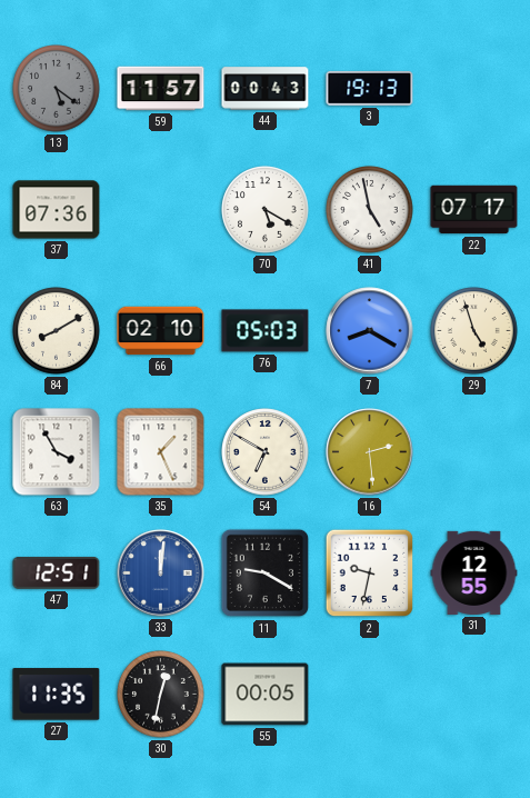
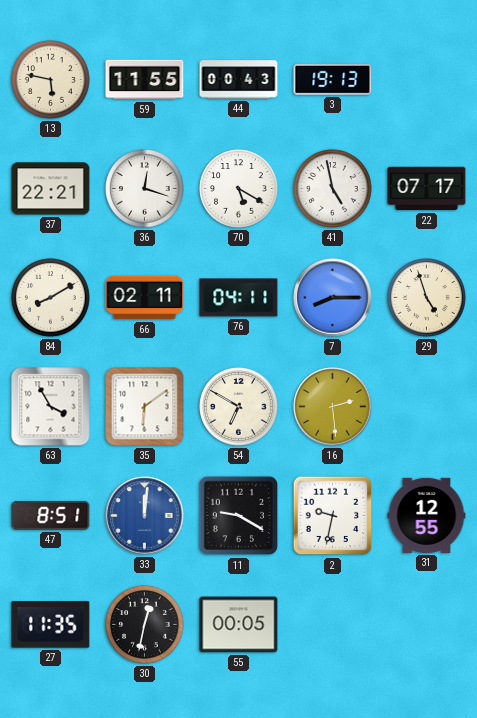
13: 5:21 -> 5:47
13 dial: grey -> cream
59: 11:57 -> 11:55
37: 07:36 -> 22:21
36: none -> 12:18
66: 02:10 -> 02:11
76: 05:03 -> 04:11
7: 8:20 -> 8:15
35: 1:26 -> 6:09
47: 12:51 -> 8:51
